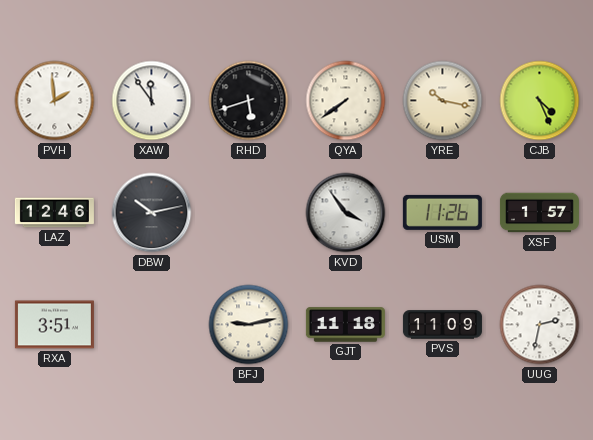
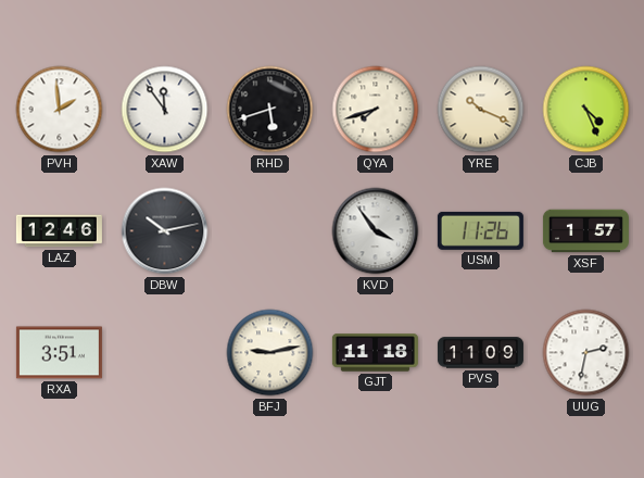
QYA: 7:39 -> 7:42
YRE: 10:17 -> 10:19
